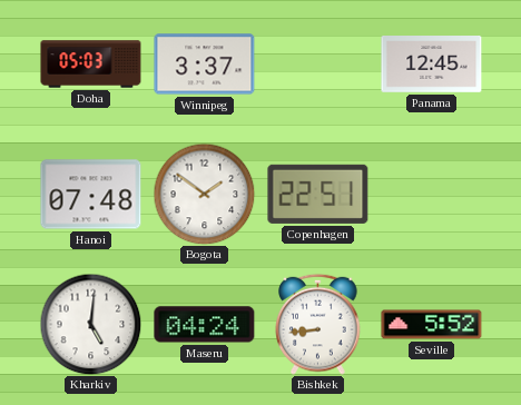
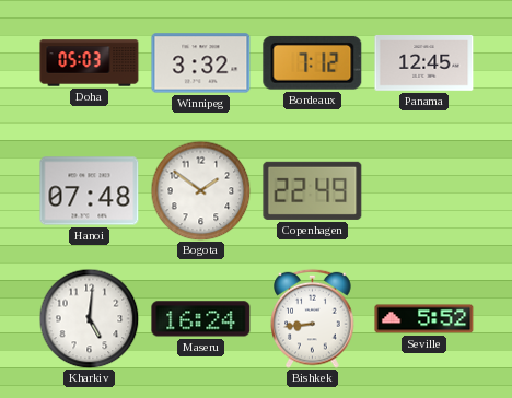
Winnipeg: 3:37 -> 3:32
Bordeaux: none -> 7:12
Copenhagen: 22:51 -> 22:49
Maseru: 04:24 -> 16:24
